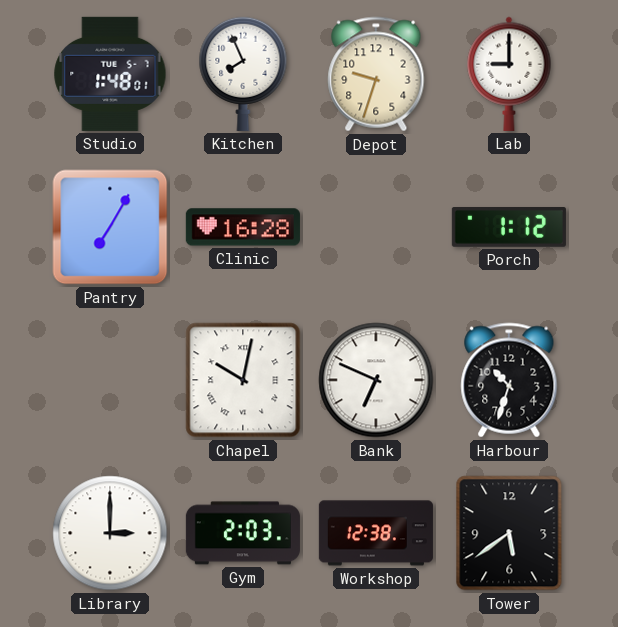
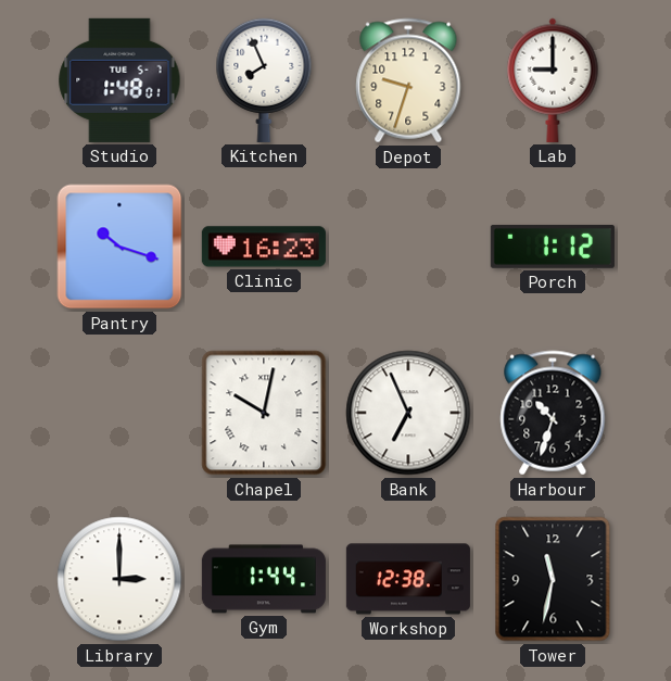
Pantry: 7:05 -> 10:18
Clinic: 16:28 -> 16:23
Bank: 6:49 -> 6:56
Gym: 2:03 -> 1:44
Tower: 5:39 -> 11:32
